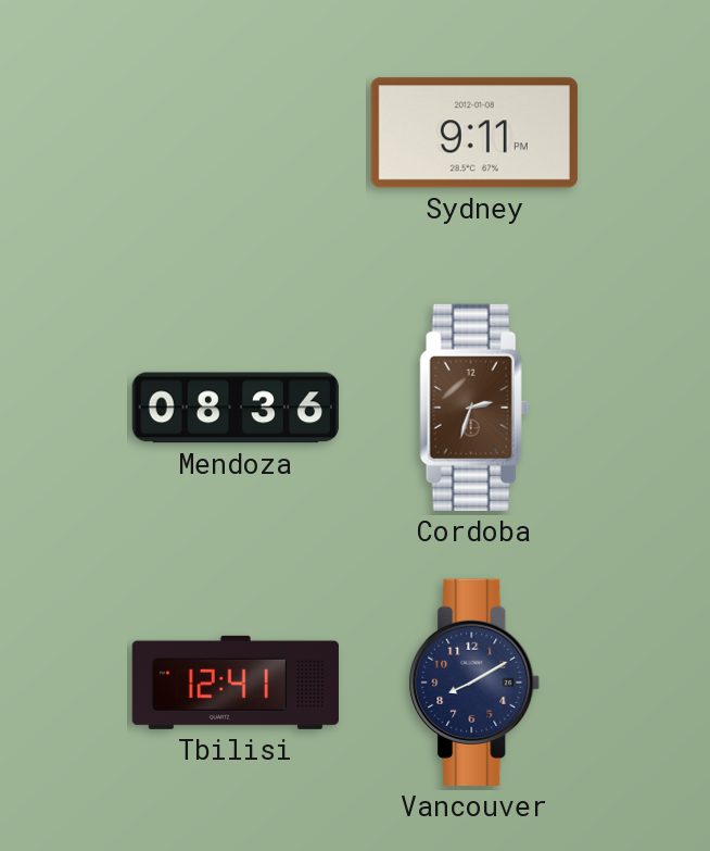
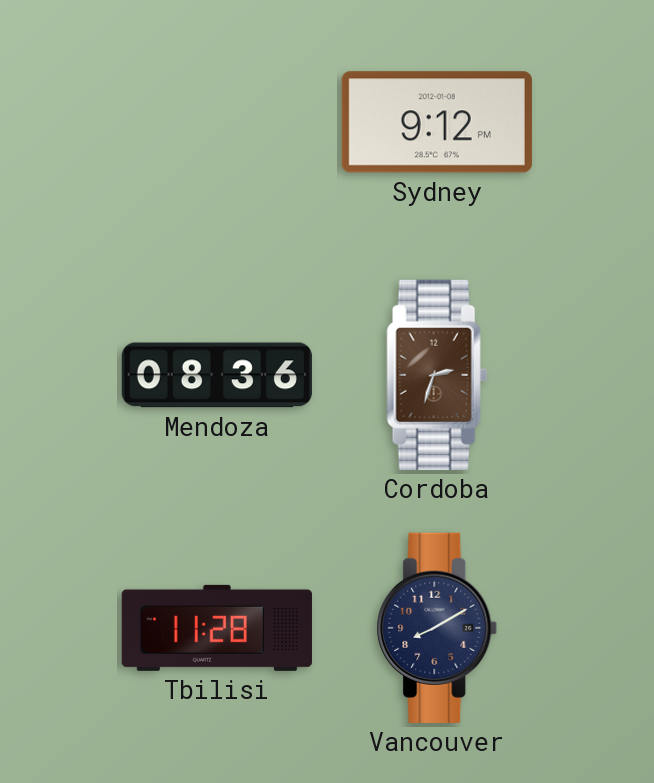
Sydney: 9:11 -> 9:12
Tbilisi: 12:41 -> 11:28
